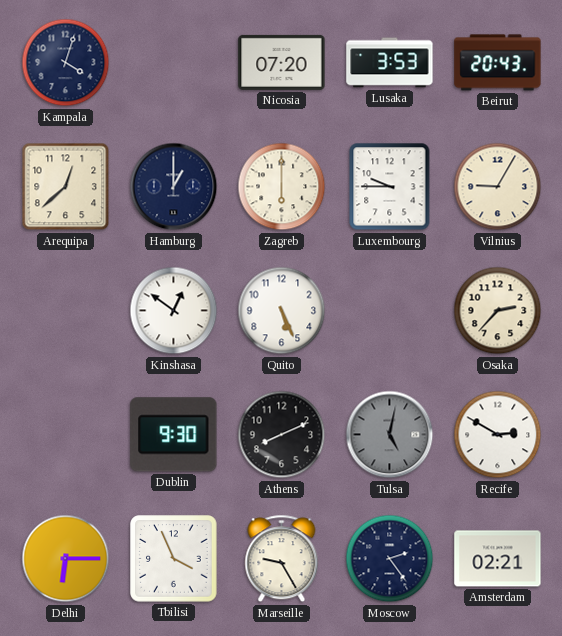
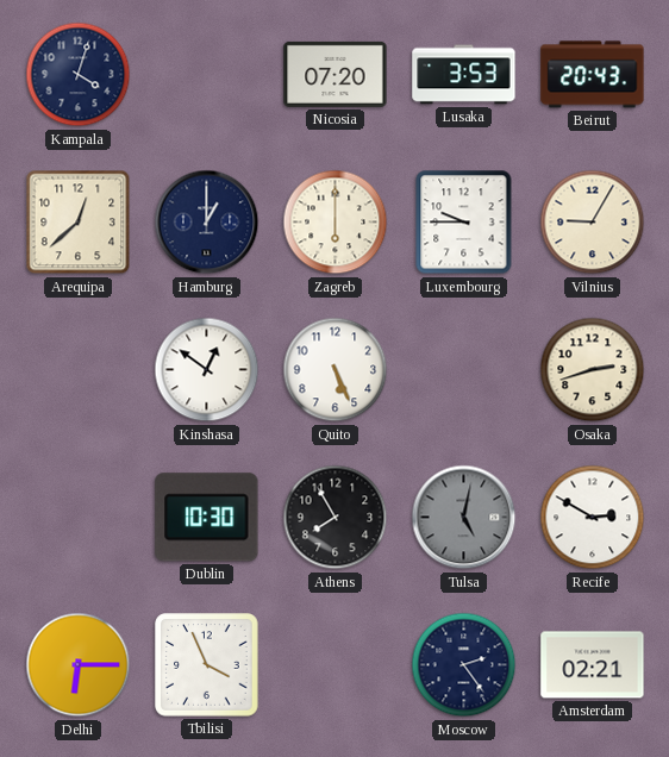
Osaka: 2:37 -> 2:42
Dublin: 9:30 -> 10:30
Athens: 8:11 -> 7:55
Marseille: 9:25 -> none
